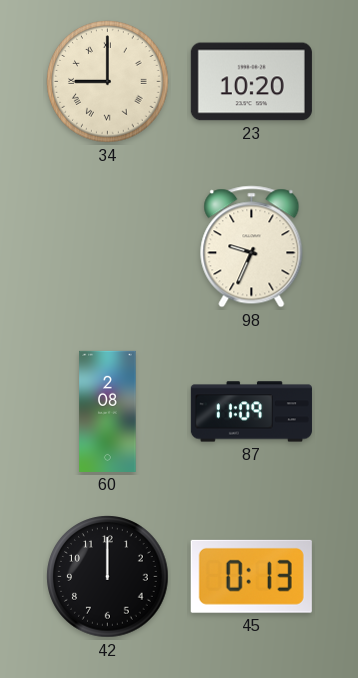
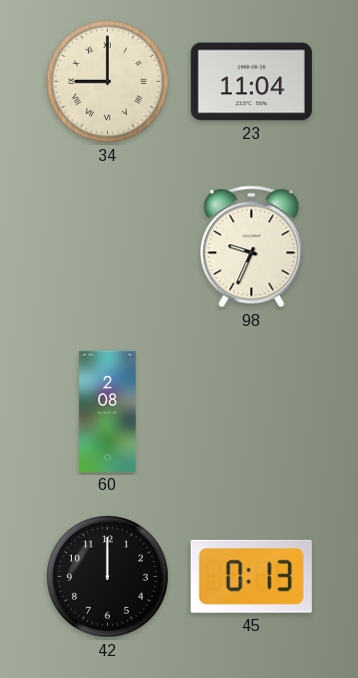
23: 10:20 -> 11:04
87: 11:09 -> none
